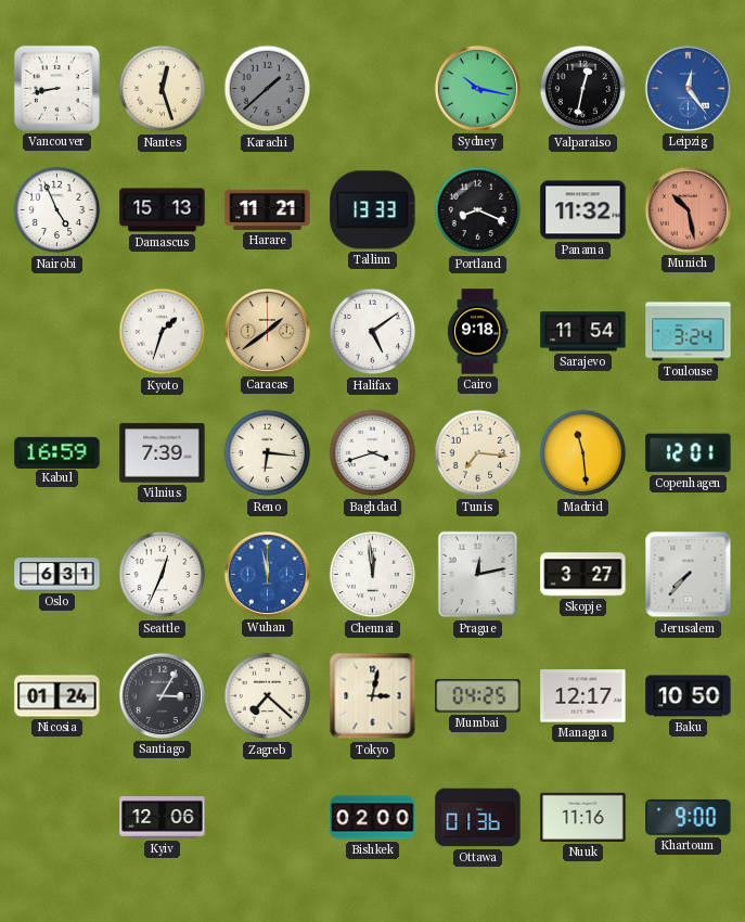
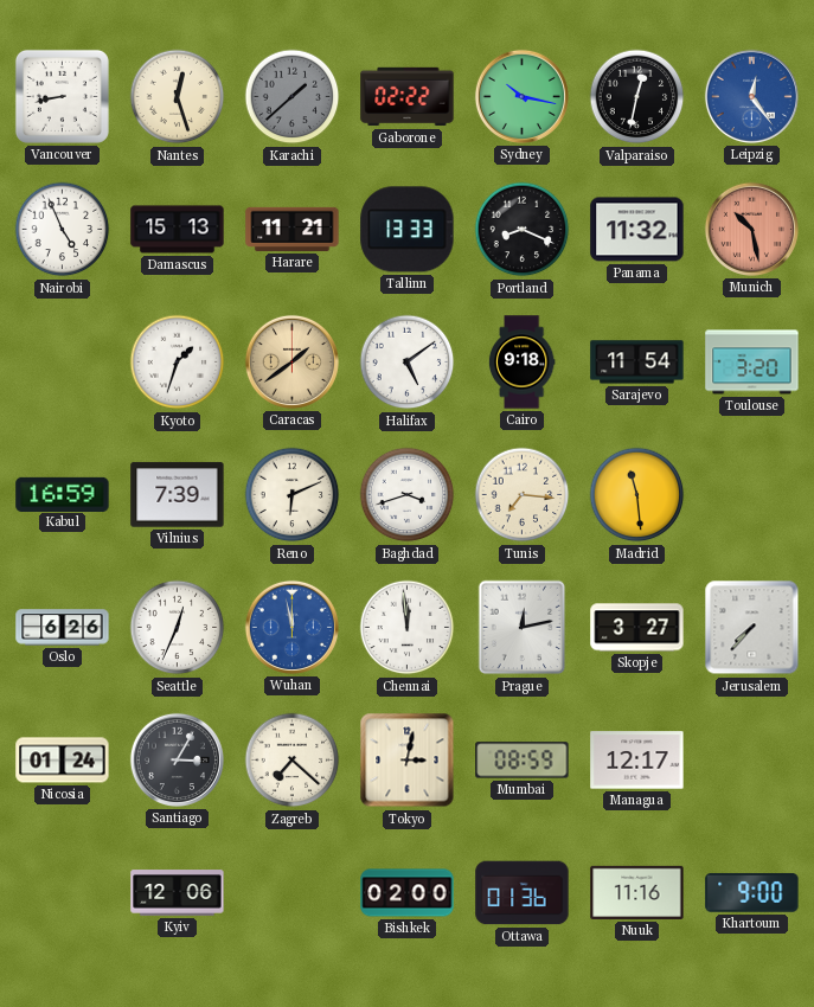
Gaborone: none -> 02:22
Toulouse: 3:24 -> 3:20
Reno: 6:16 -> 6:11
Copenhagen: 12:01 -> none
Oslo: 6:31 -> 6:26
Mumbai: 04:25 -> 08:59
Baku: 10:50 -> none
